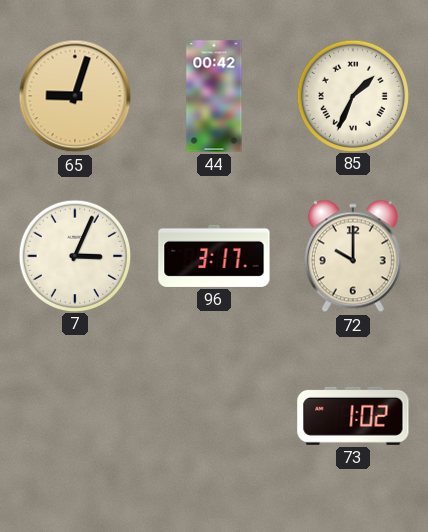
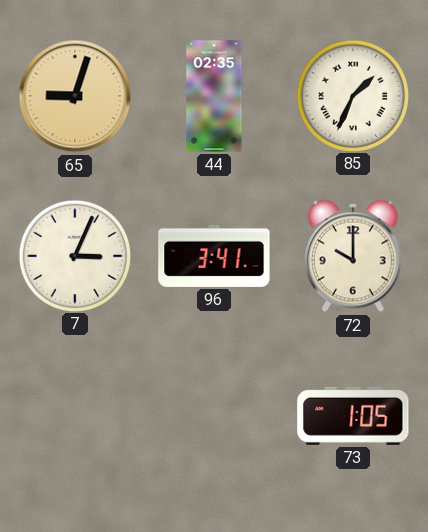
44: 00:42 -> 02:35
96: 3:17 -> 3:41
73: 1:02 -> 1:05
